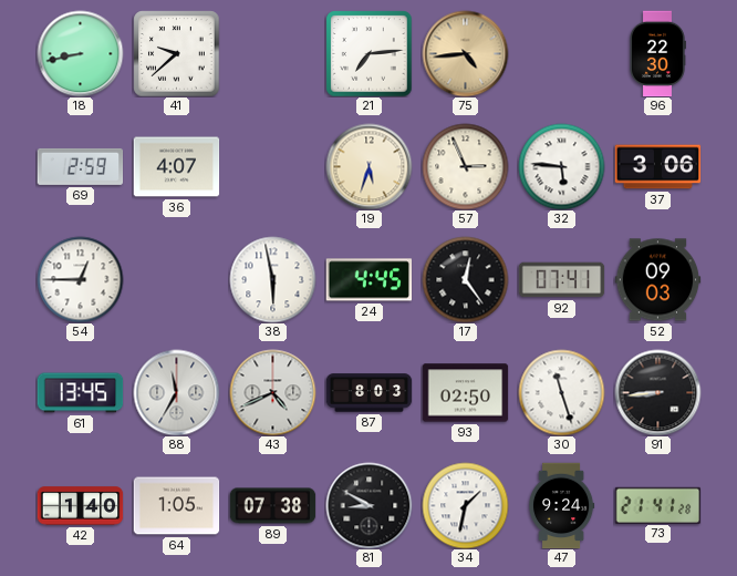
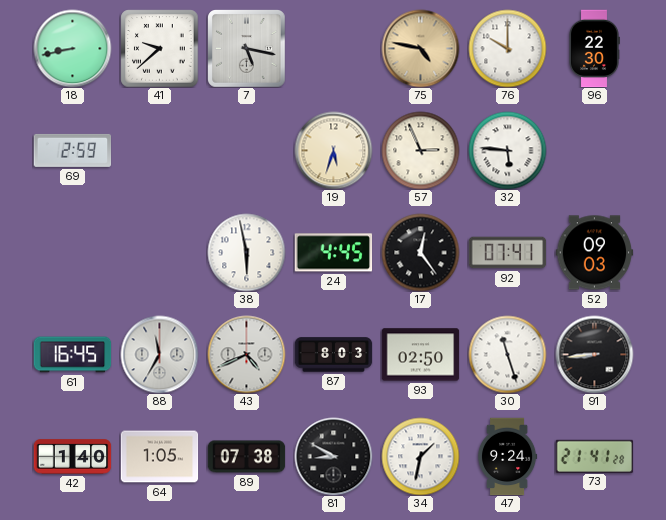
7: none -> 5:17
21: 7:14 -> none
75: 4:44 -> 4:47
76: none -> 10:00
36: 4:07 -> none
37: 3:06 -> none
54: 12:45 -> none
61: 13:45 -> 16:45
